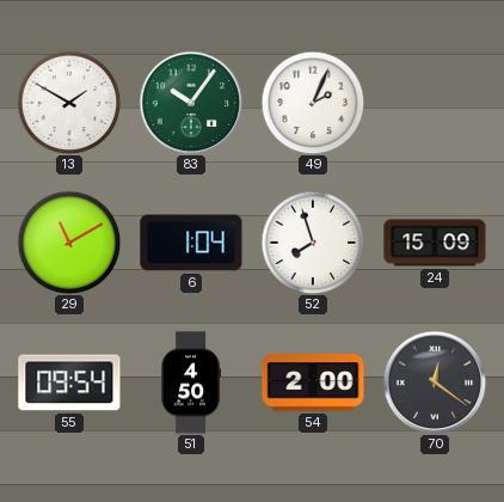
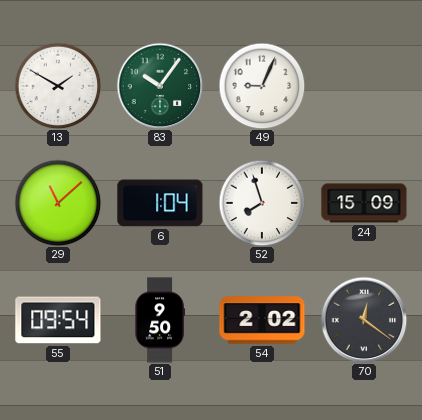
49: 2:04 -> 9:04
29: 11:10 -> 11:08
51: 4:50 -> 9:50
54: 2:00 -> 2:02
